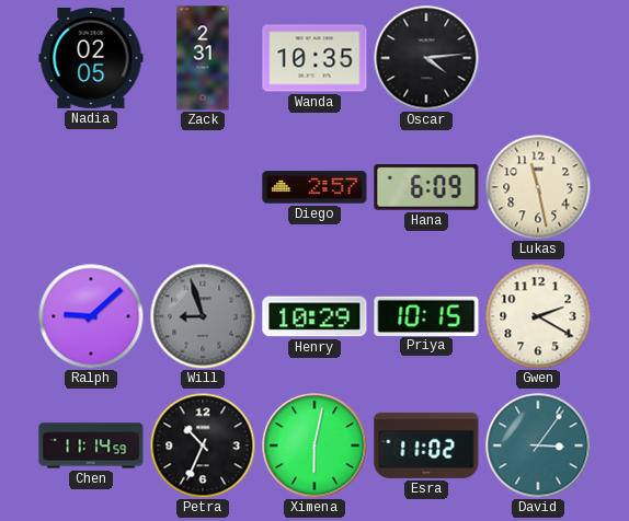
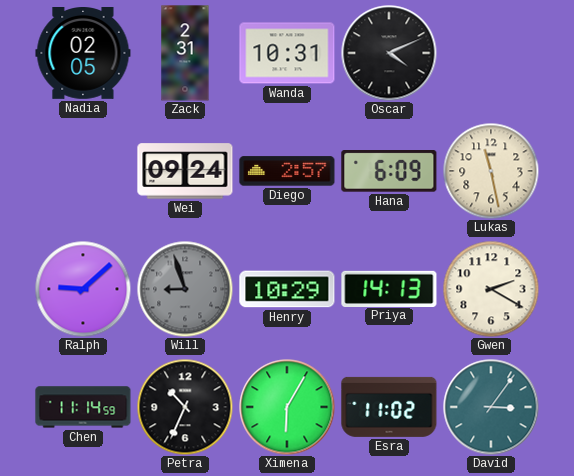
Wanda: 10:35 -> 10:31
Oscar: 4:14 -> 4:11
Wei: none -> 09:24
Priya: 10:15 -> 14:13
Ximena: 6:02 -> 6:05
